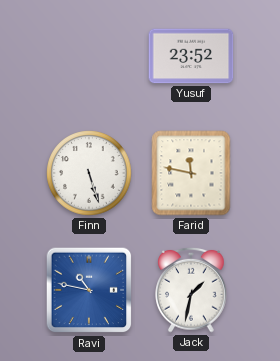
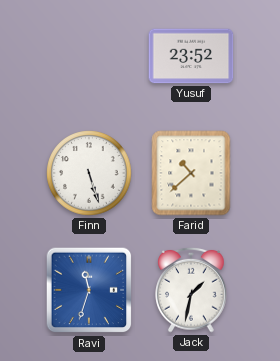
Farid: 11:47 -> 10:38
Ravi: 10:47 -> 11:33
